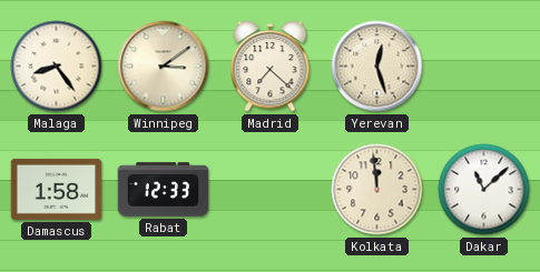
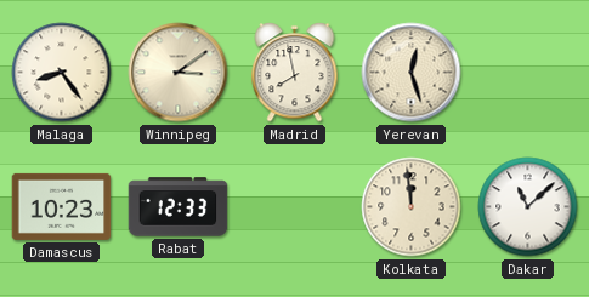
Madrid: 7:22 -> 7:58
Damascus: 1:58 -> 10:23
